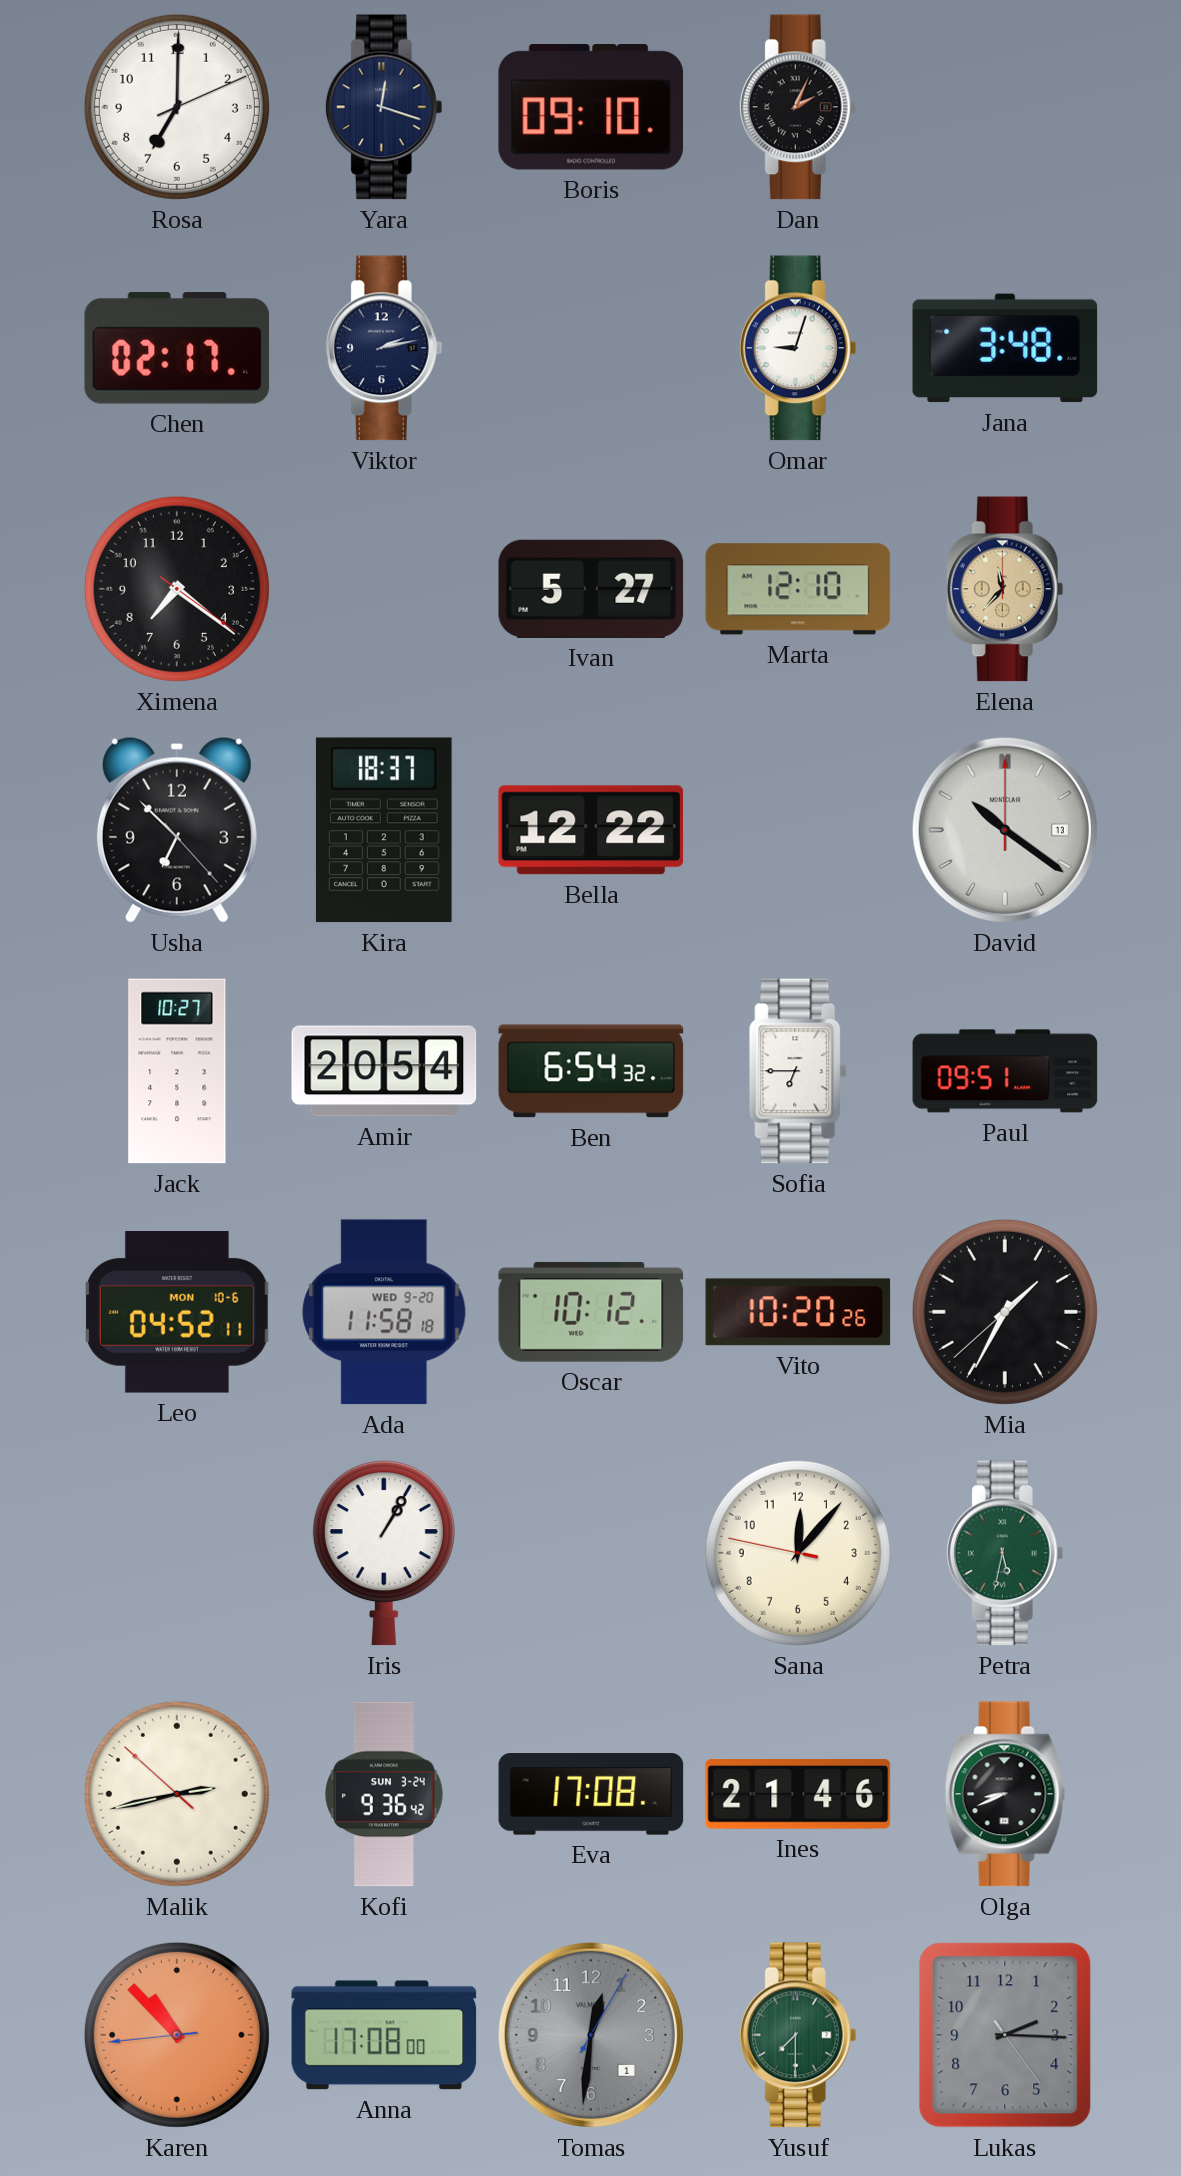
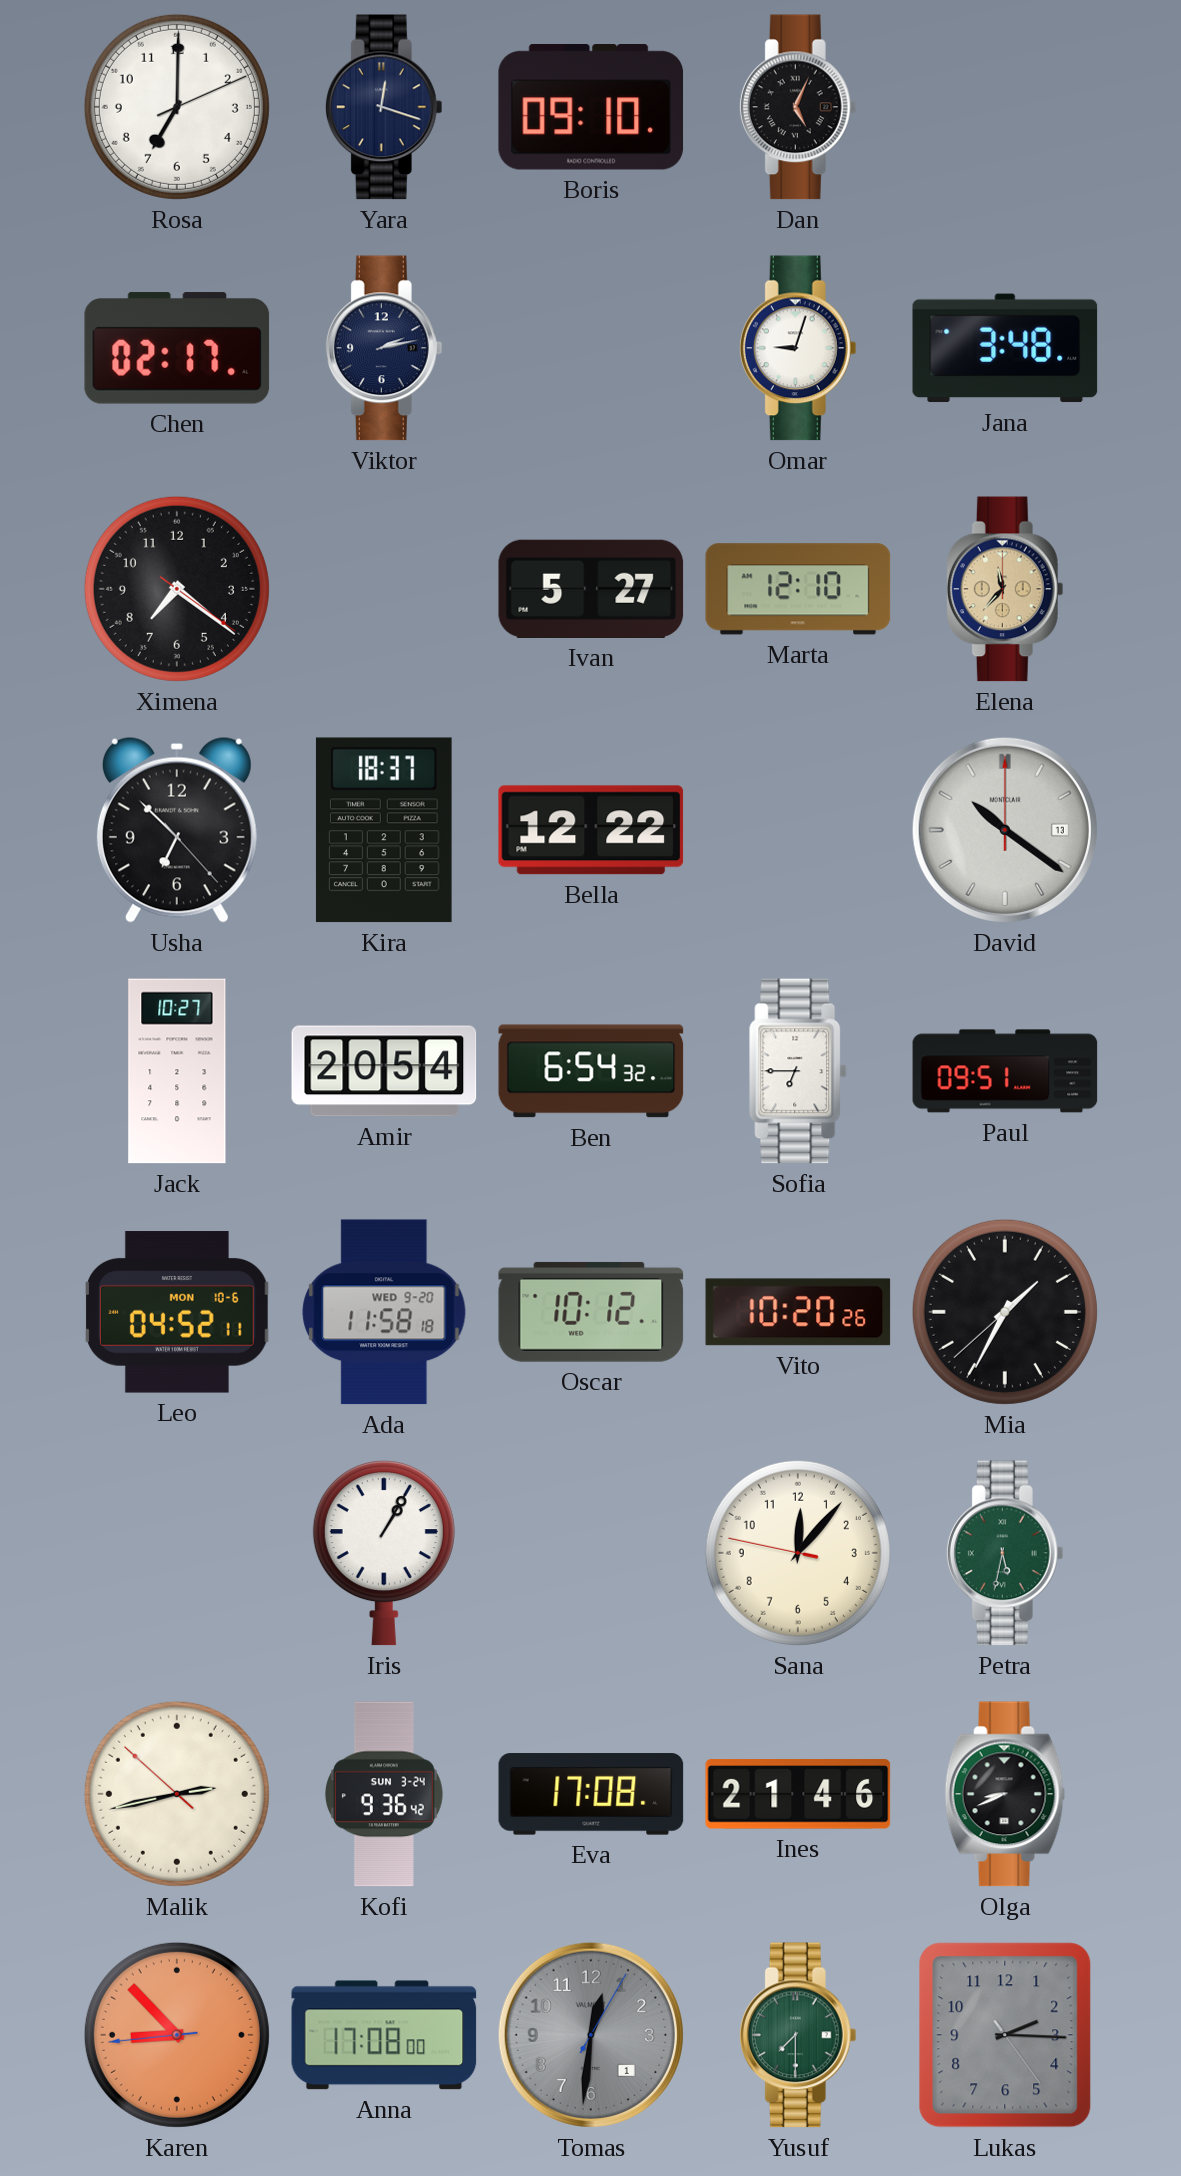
Dan: 2:04 -> 5:04
Karen: 10:52 -> 8:52
